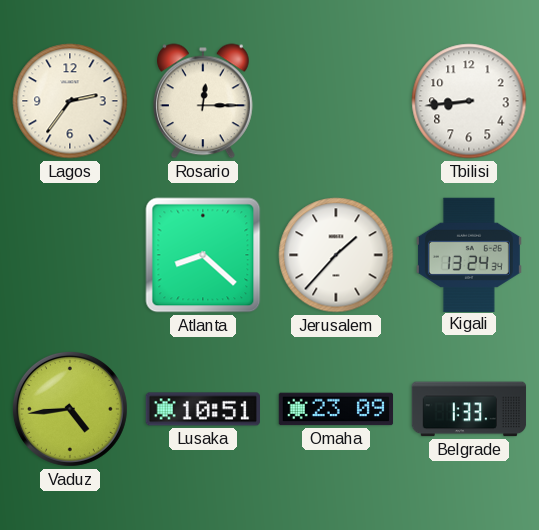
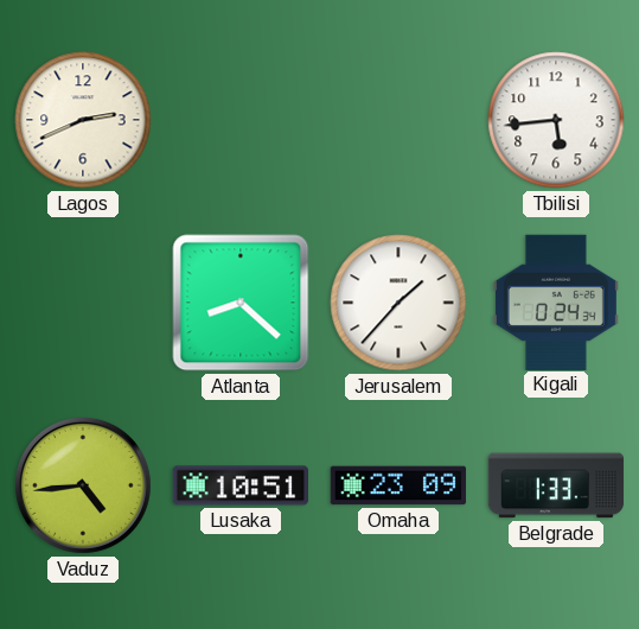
Lagos: 2:36 -> 2:41
Rosario: 12:15 -> none
Tbilisi: 8:44 -> 5:44
Kigali: 13:24 -> 0:24
